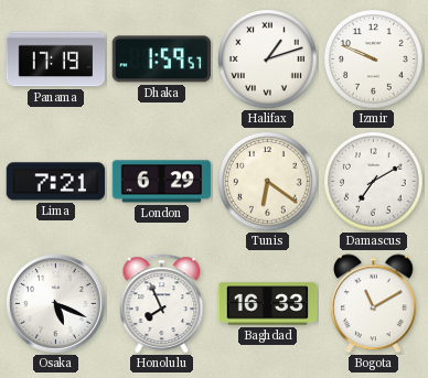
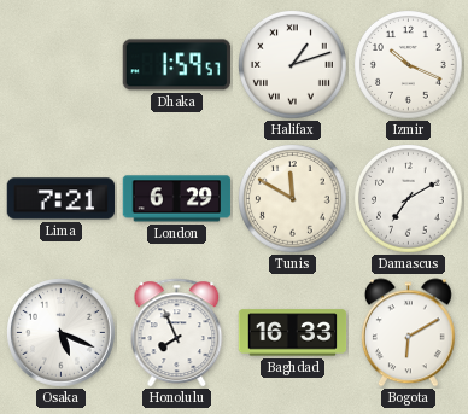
Panama: 17:19 -> none
Izmir: 9:49 -> 10:19
Tunis: 6:21 -> 11:50
Bogota: 11:10 -> 6:10
